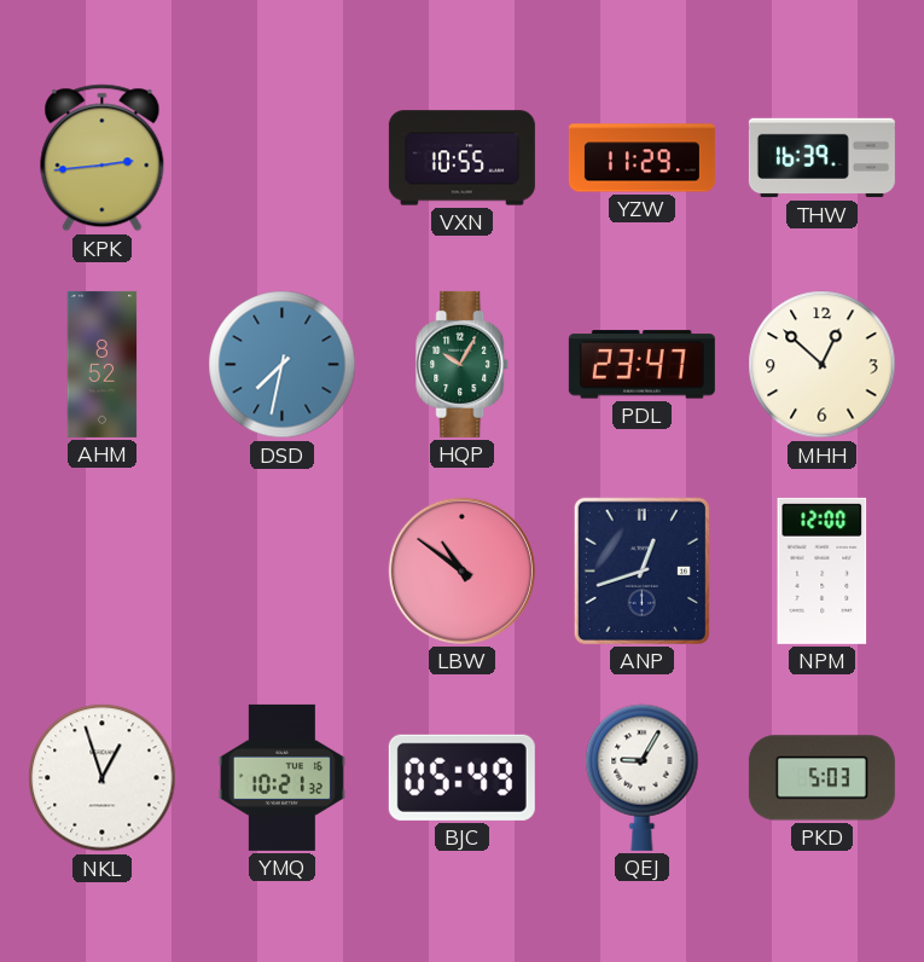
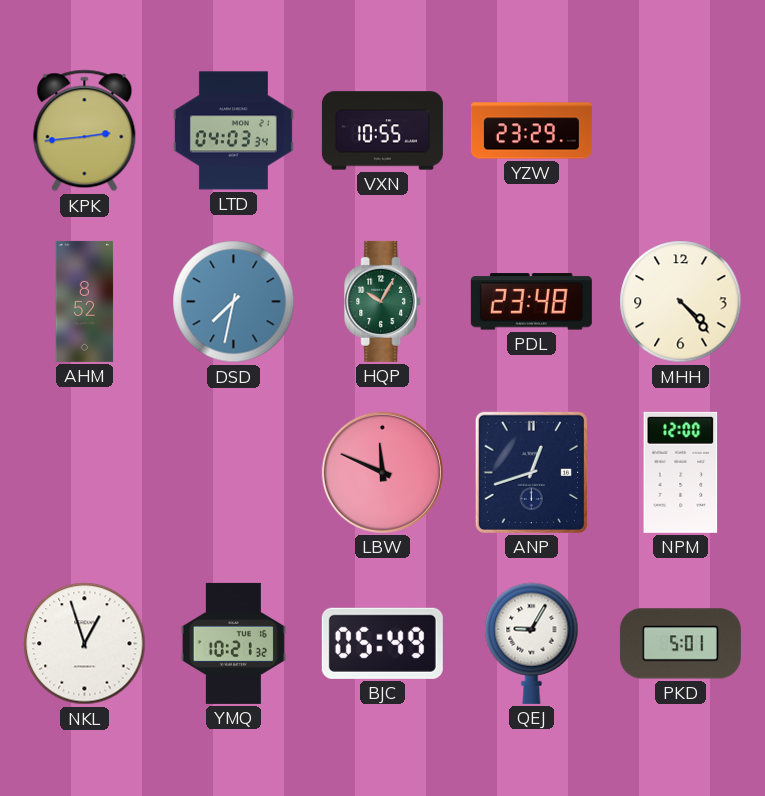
LTD: none -> 04:03
YZW: 11:29 -> 23:29
THW: 16:39 -> none
PDL: 23:47 -> 23:48
MHH: 12:52 -> 4:23
LBW: 10:51 -> 11:49
PKD: 5:03 -> 5:01
